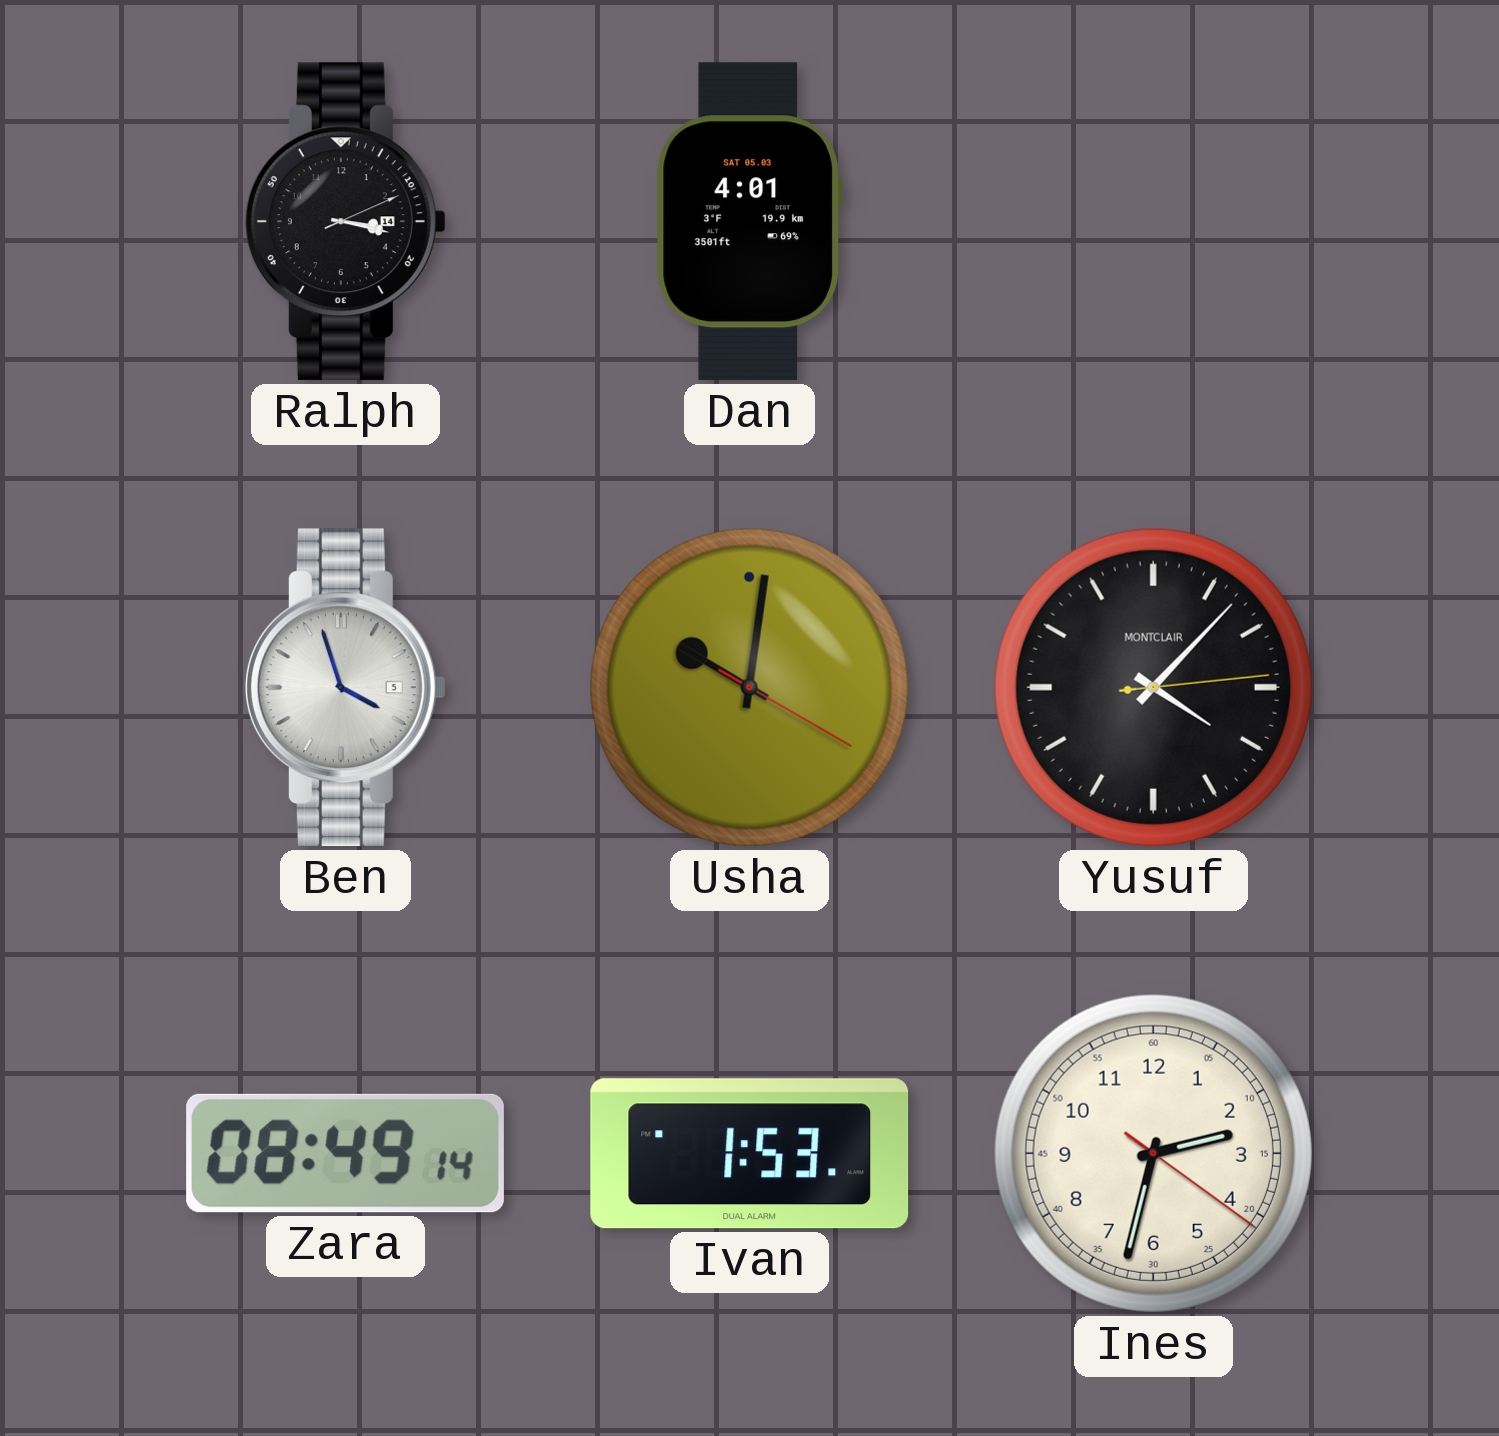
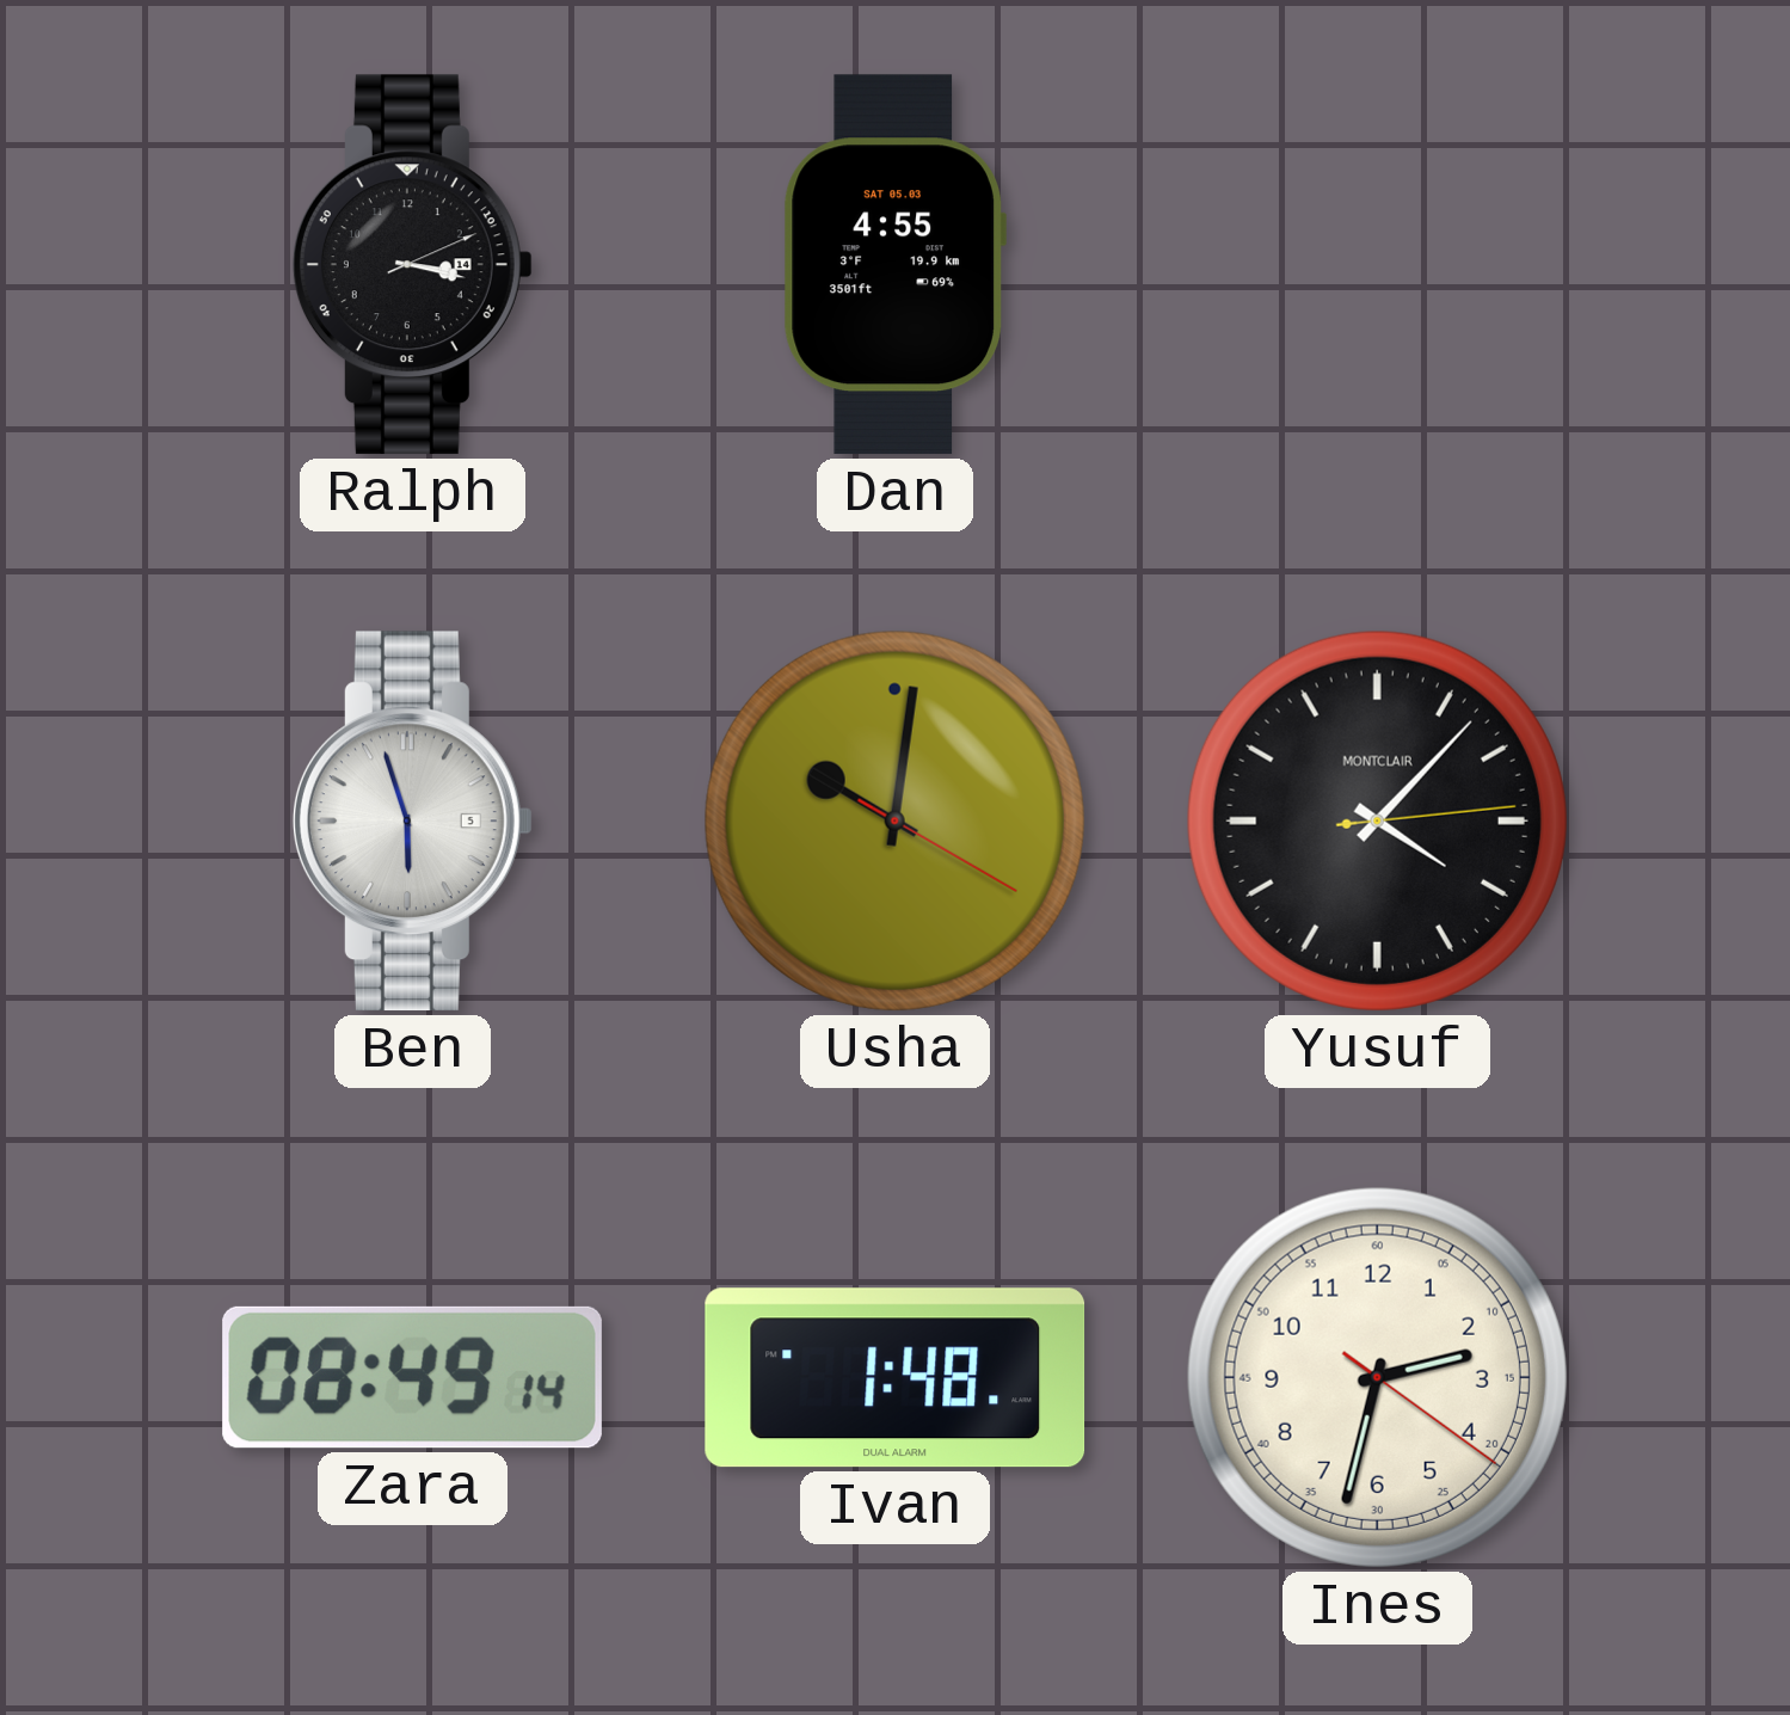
Dan: 4:01 -> 4:55
Ben: 3:57 -> 5:57
Ivan: 1:53 -> 1:48
